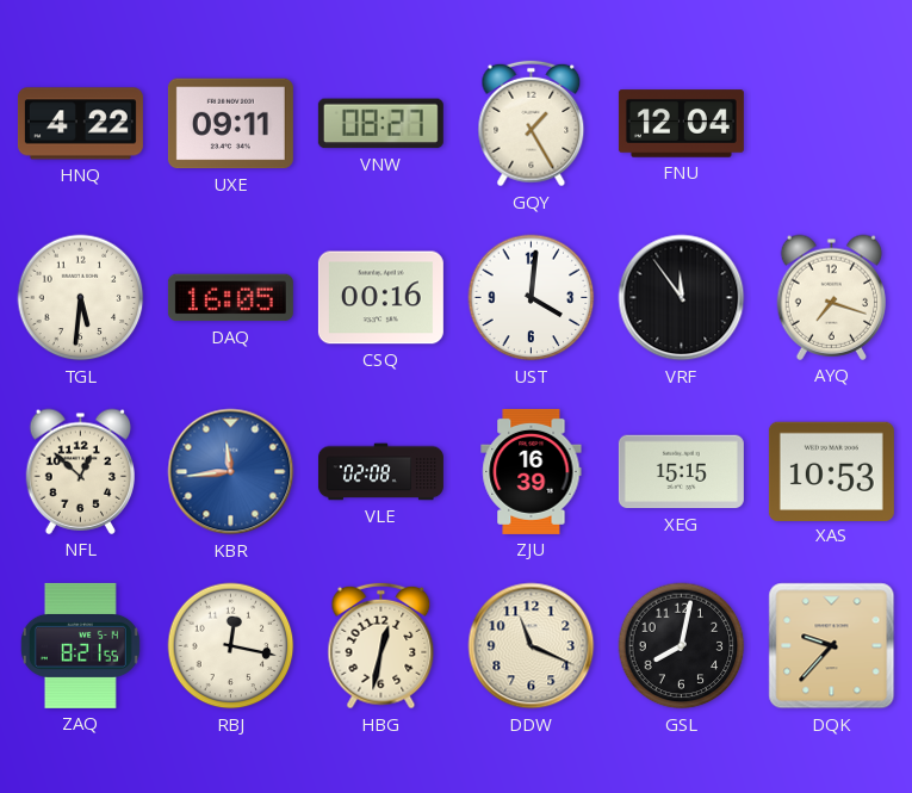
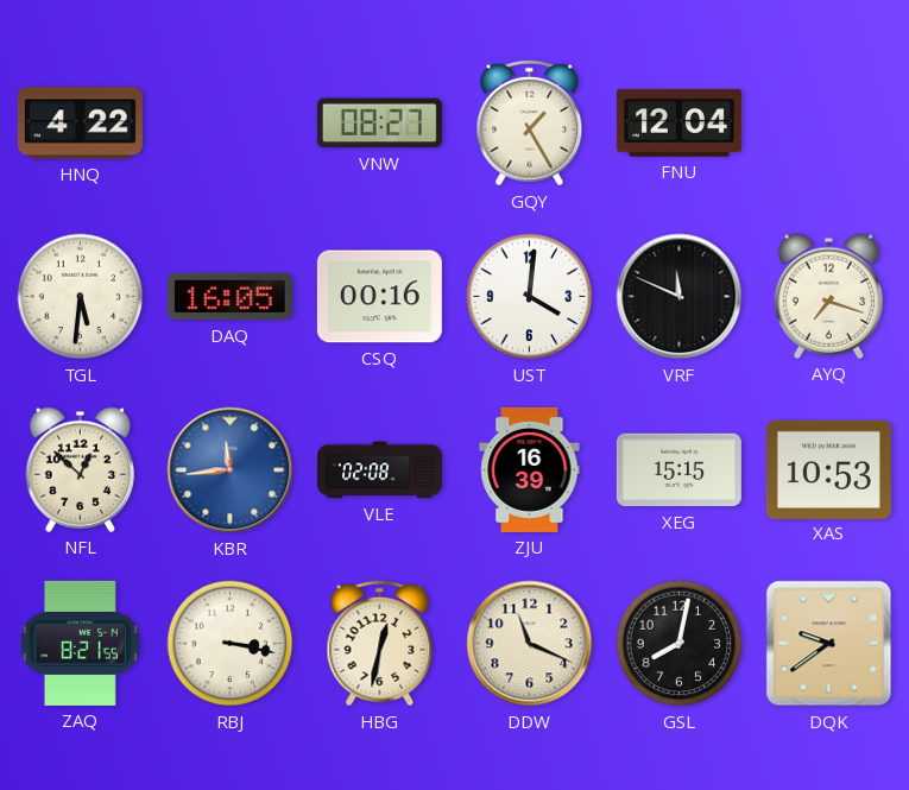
UXE: 09:11 -> none
VRF: 11:54 -> 11:49
RBJ: 12:17 -> 3:17
DQK: 9:37 -> 9:39
